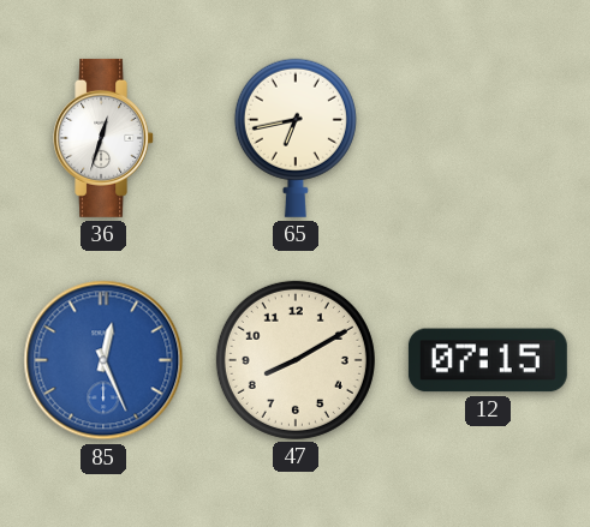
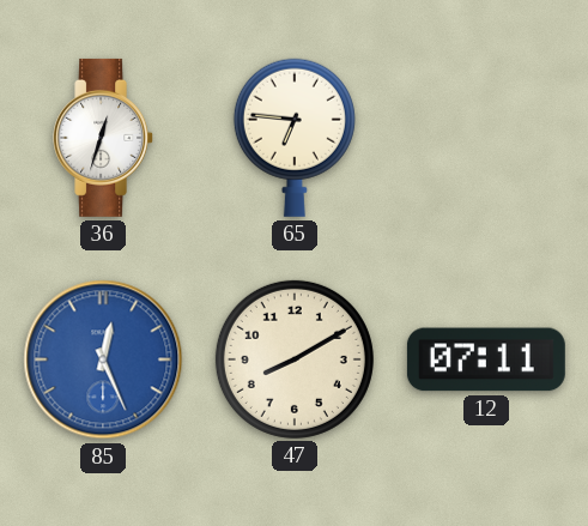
65: 6:43 -> 6:46
12: 07:15 -> 07:11
